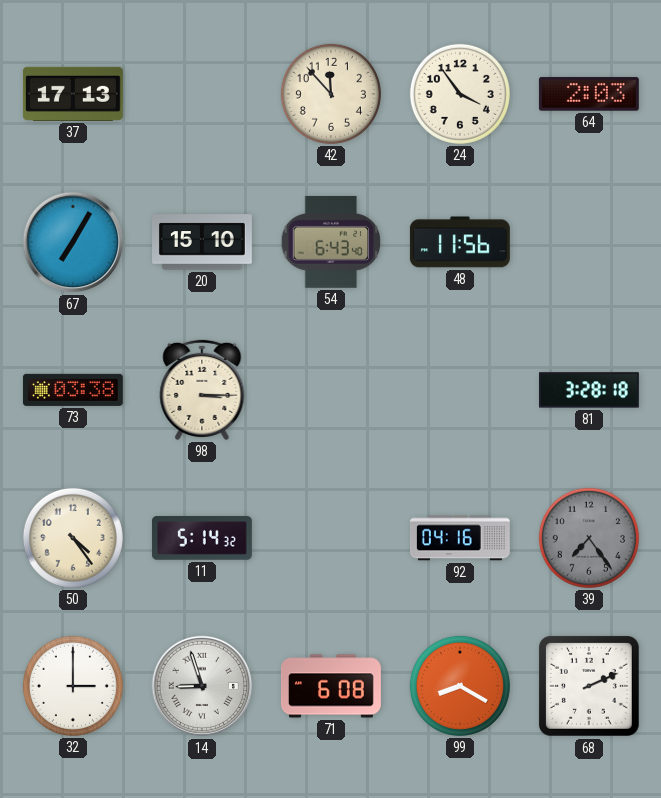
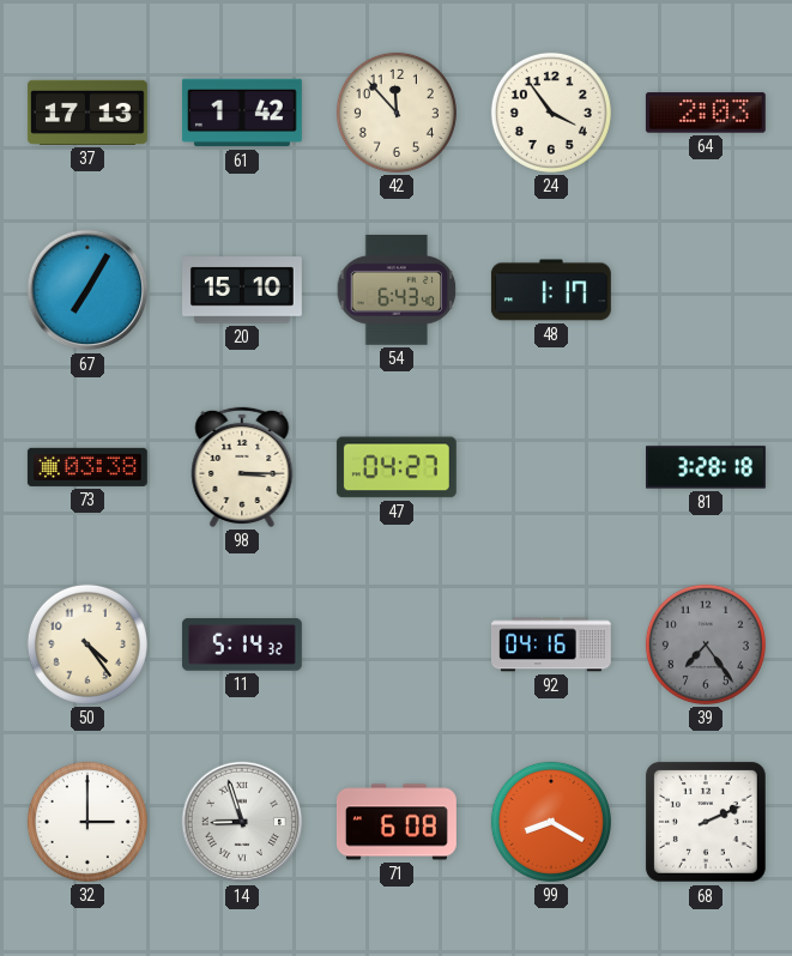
61: none -> 1:42
48: 11:56 -> 1:17
47: none -> 04:27
